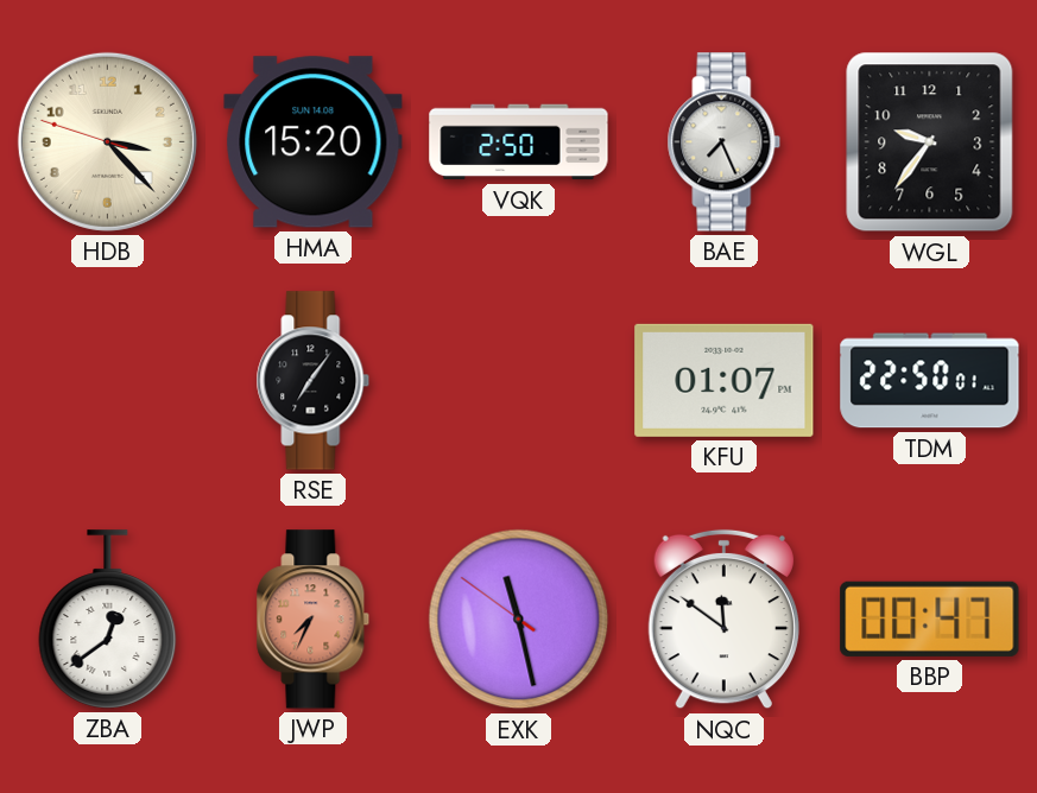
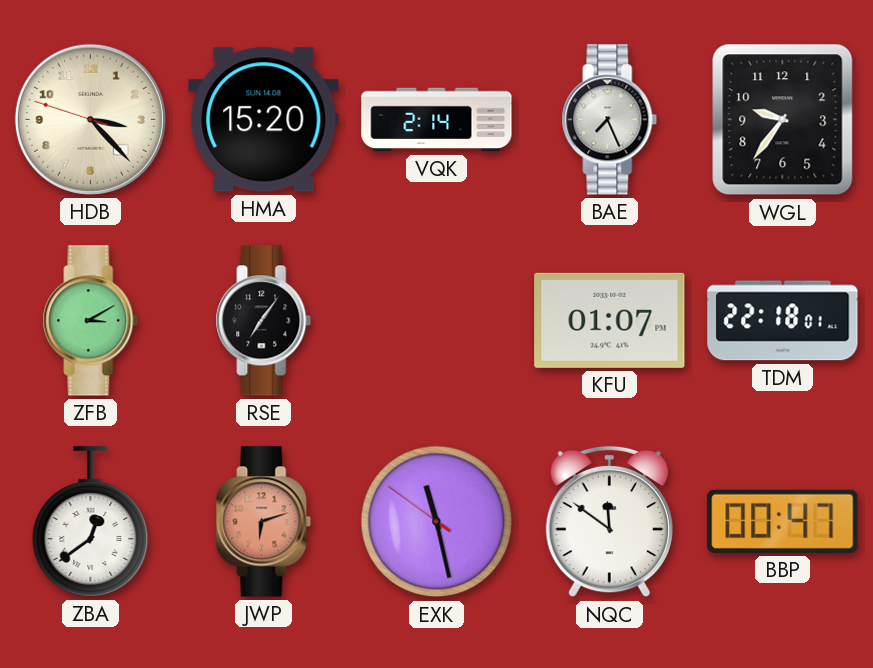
VQK: 2:50 -> 2:14
ZFB: none -> 3:10
TDM: 22:50 -> 22:18
JWP: 7:34 -> 6:12
